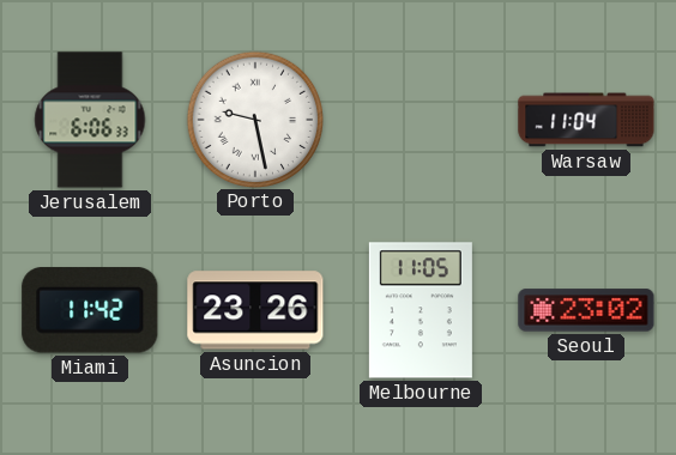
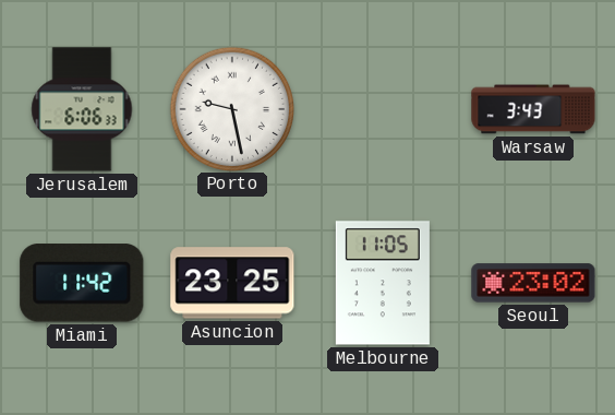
Warsaw: 11:04 -> 3:43
Asuncion: 23:26 -> 23:25
